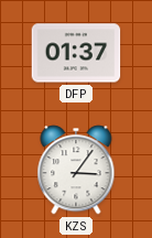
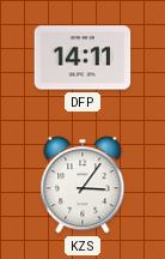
DFP: 01:37 -> 14:11
